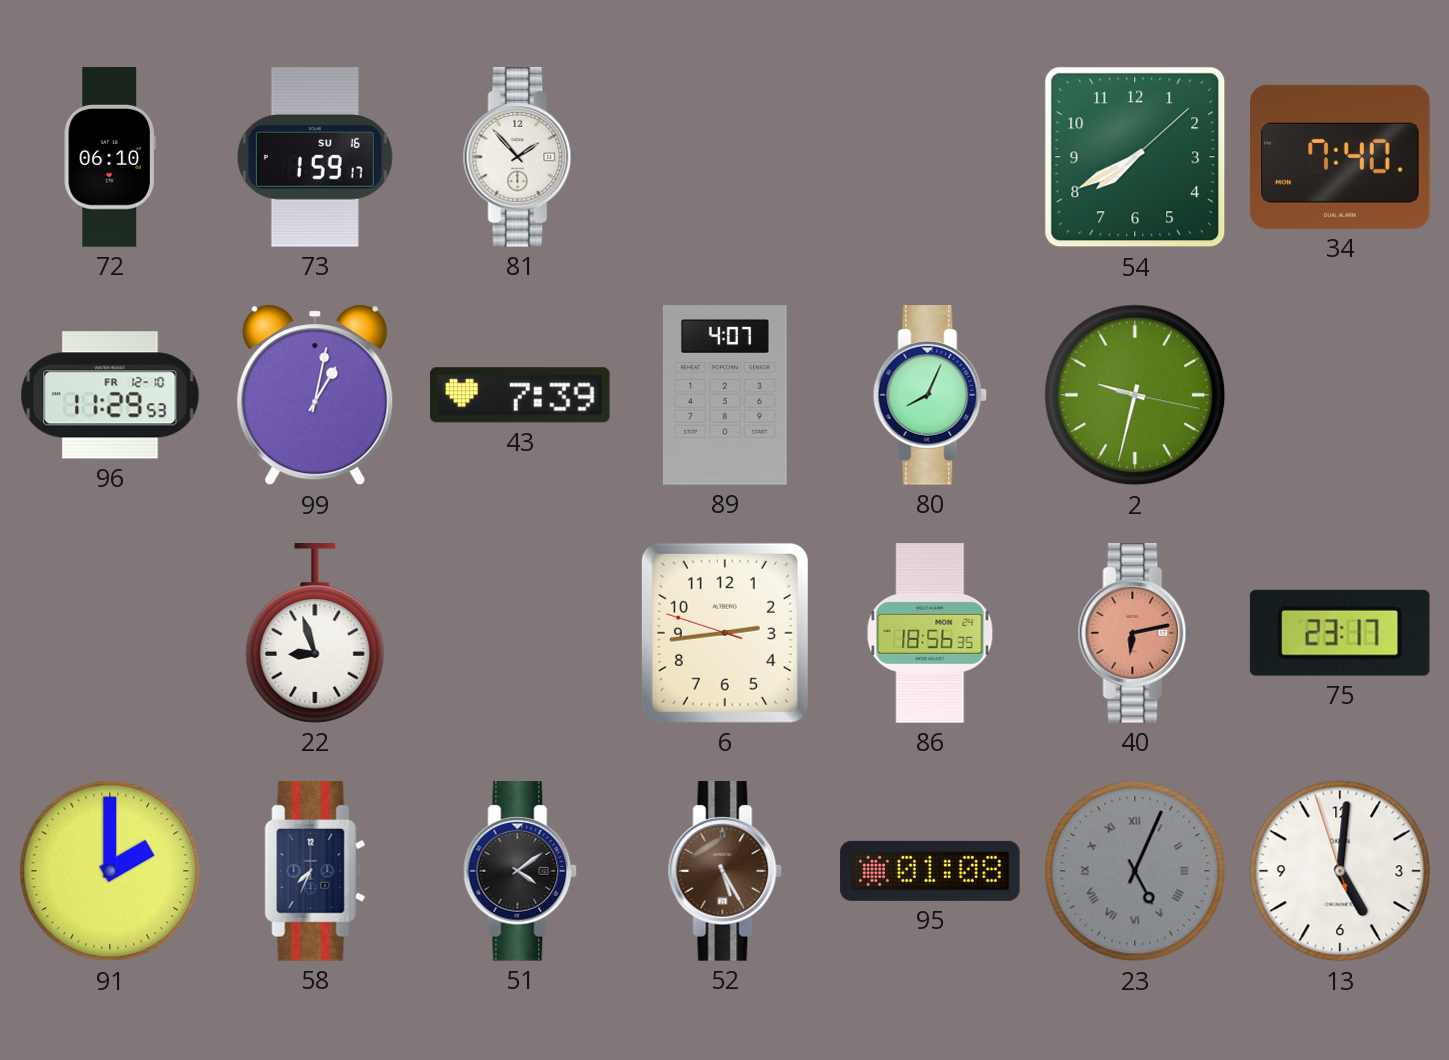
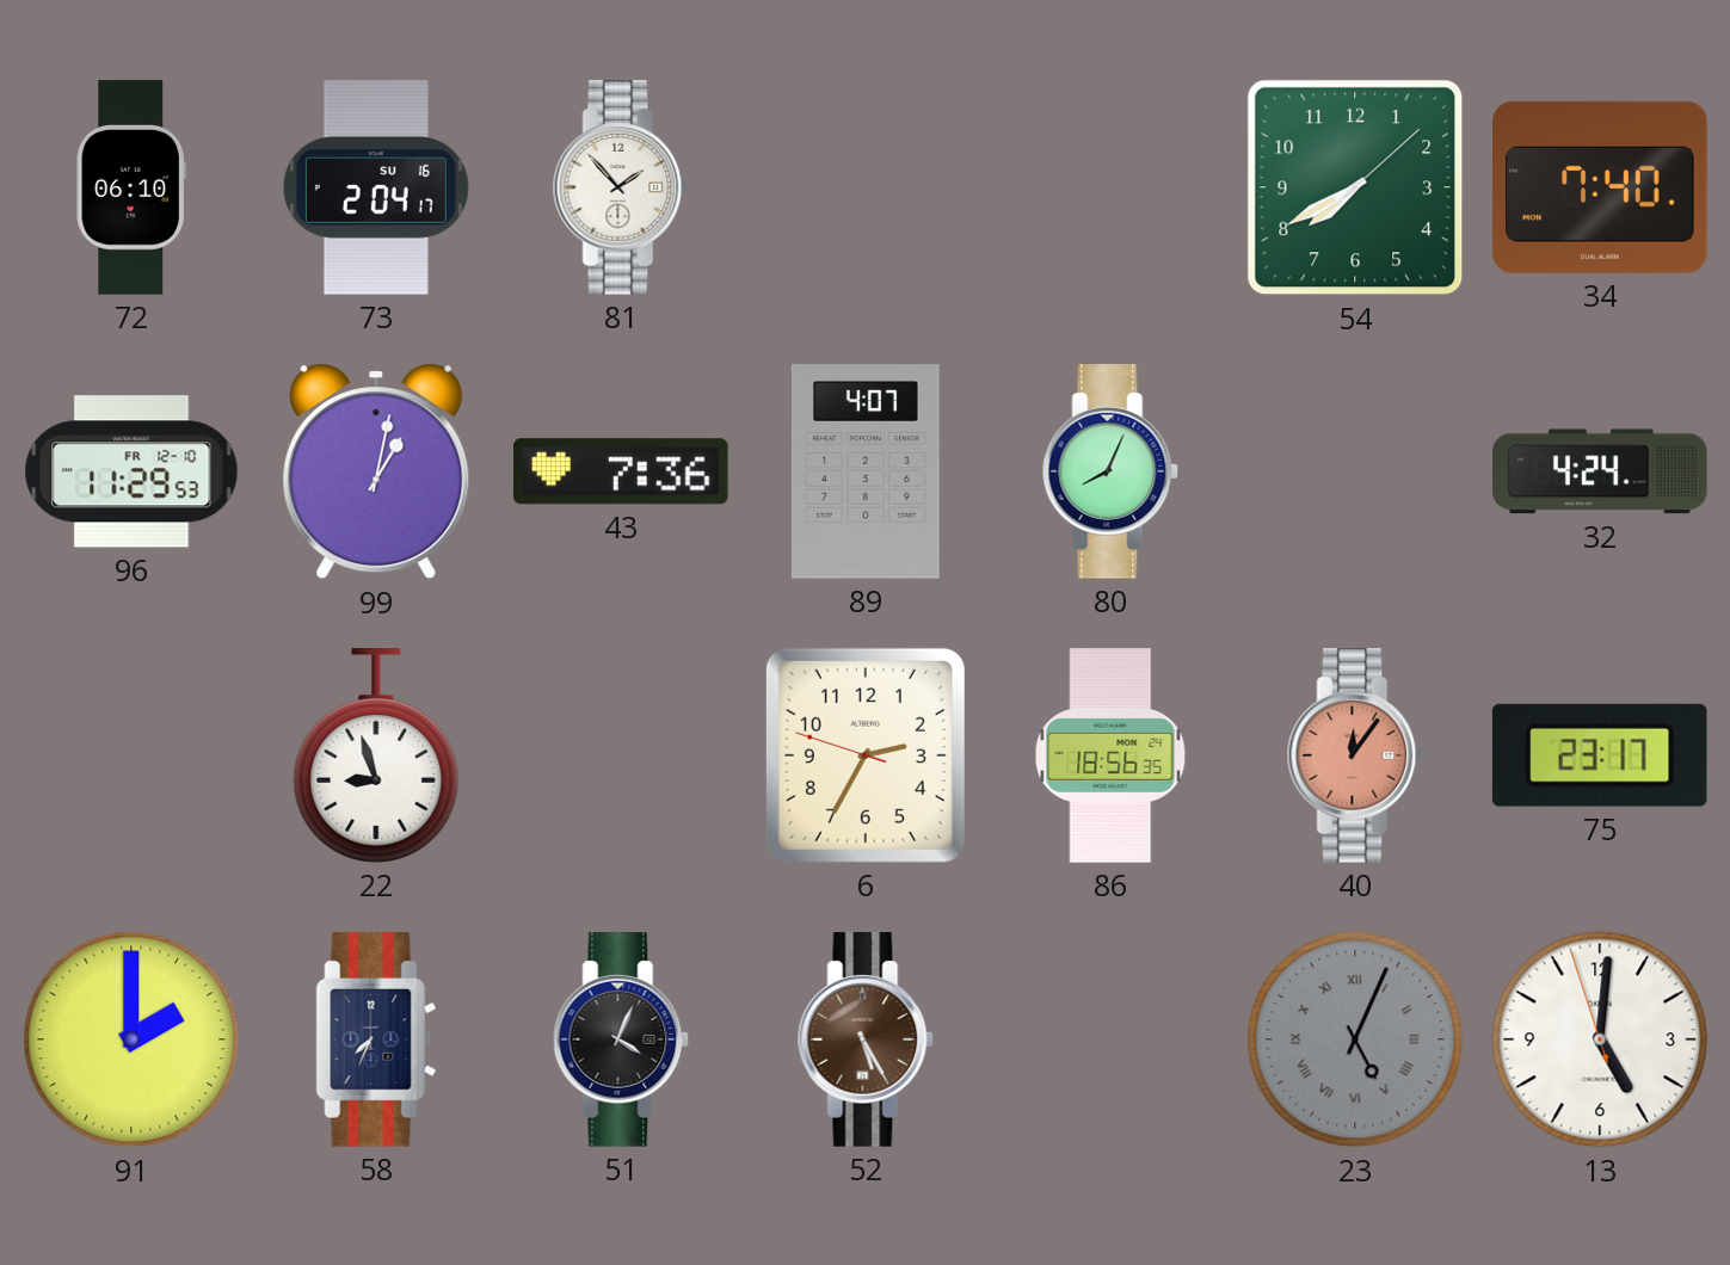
73: 1:59 -> 2:04
43: 7:39 -> 7:36
2: 9:32 -> none
32: none -> 4:24
6: 2:43 -> 2:34
40: 6:13 -> 12:06
51: 4:09 -> 4:04
95: 01:08 -> none
